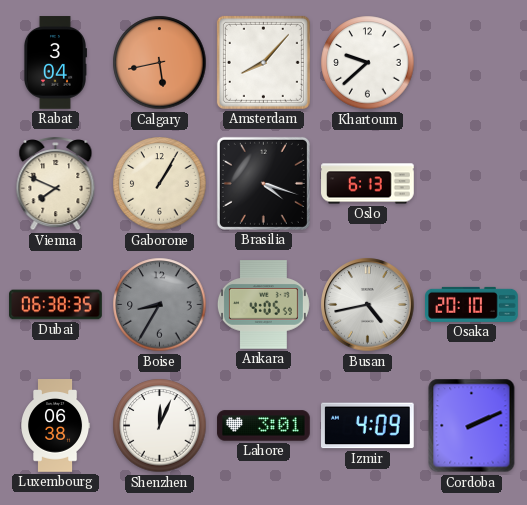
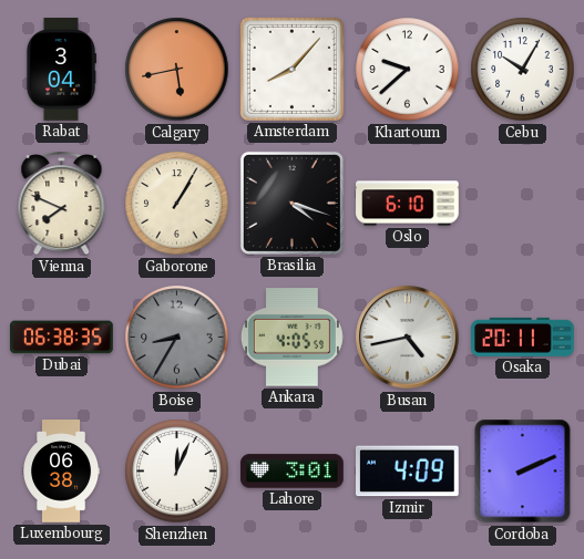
Cebu: none -> 10:05
Oslo: 6:13 -> 6:10
Osaka: 20:10 -> 20:11
